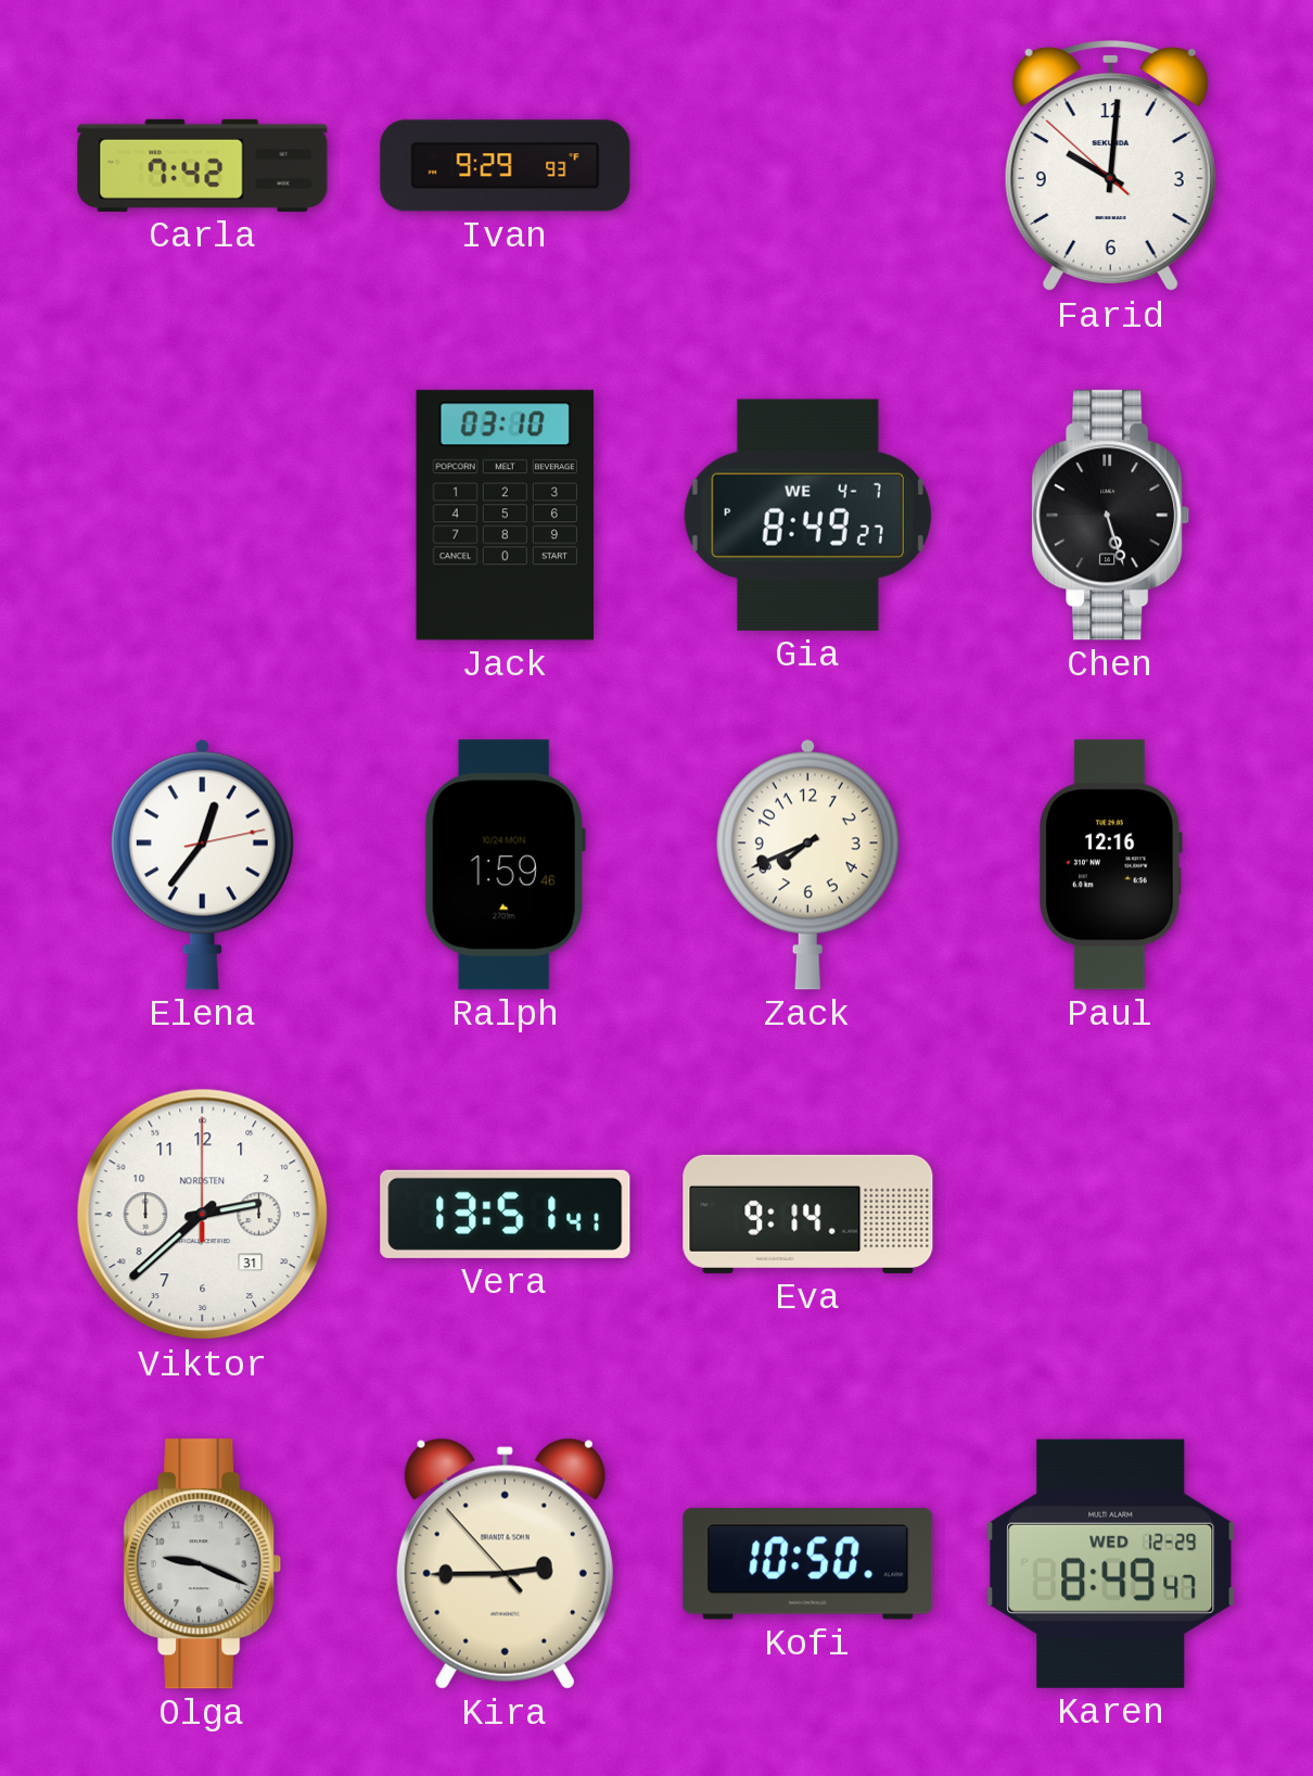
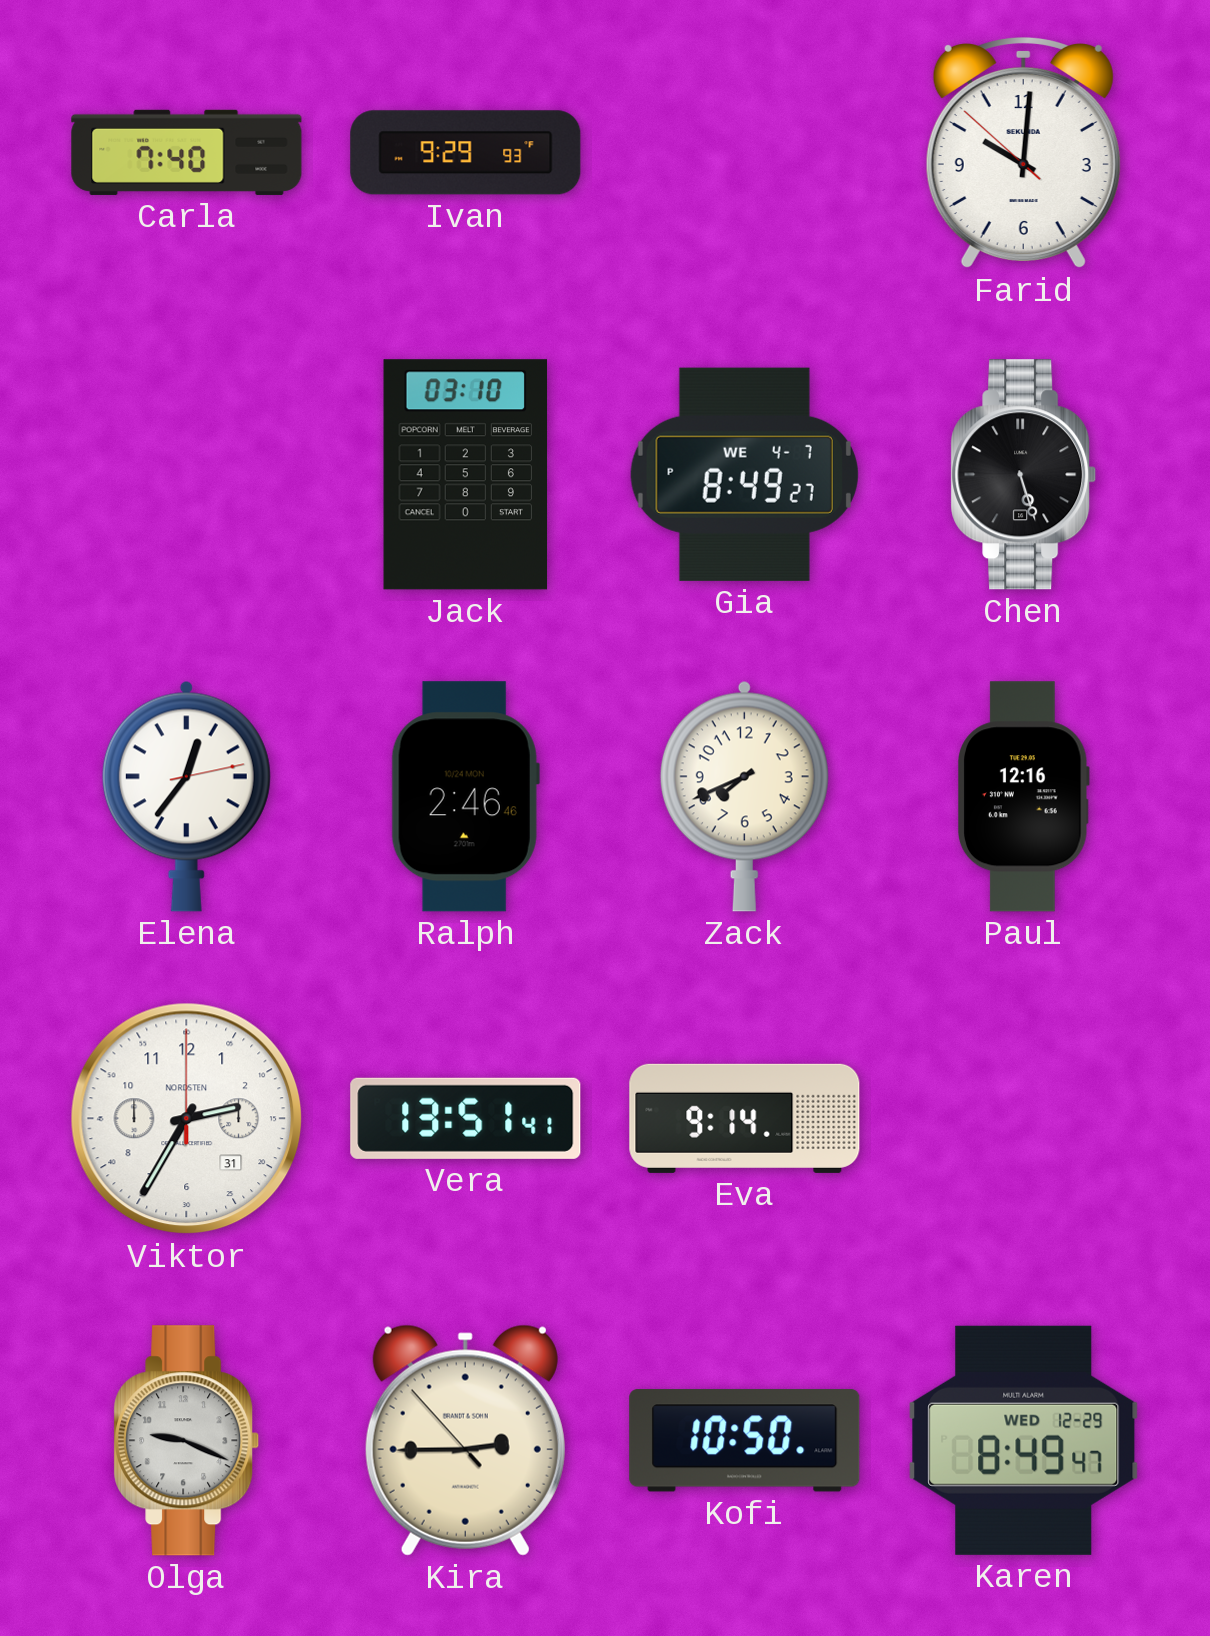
Carla: 7:42 -> 7:40
Ralph: 1:59 -> 2:46
Viktor: 2:38 -> 2:35
